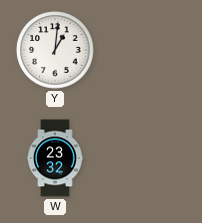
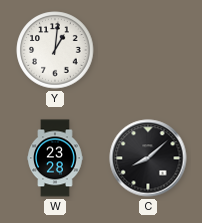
W: 23:32 -> 23:28
C: none -> 8:08
